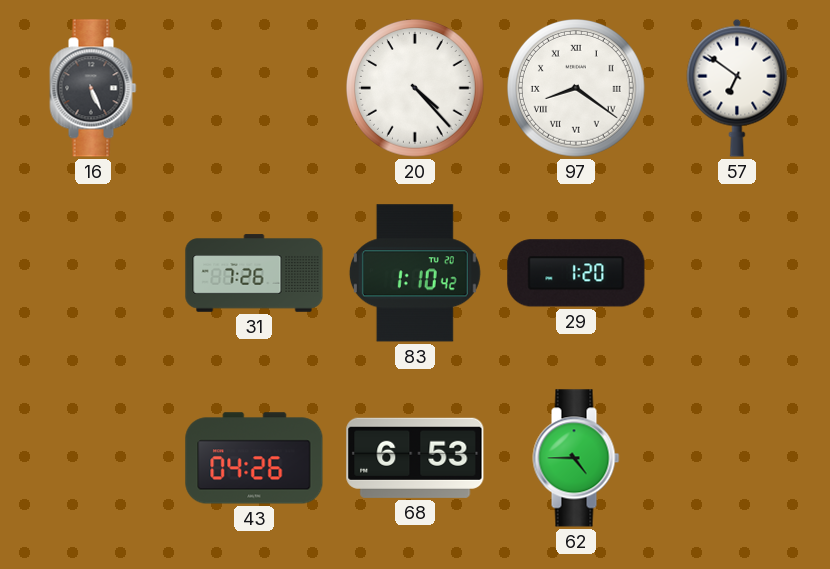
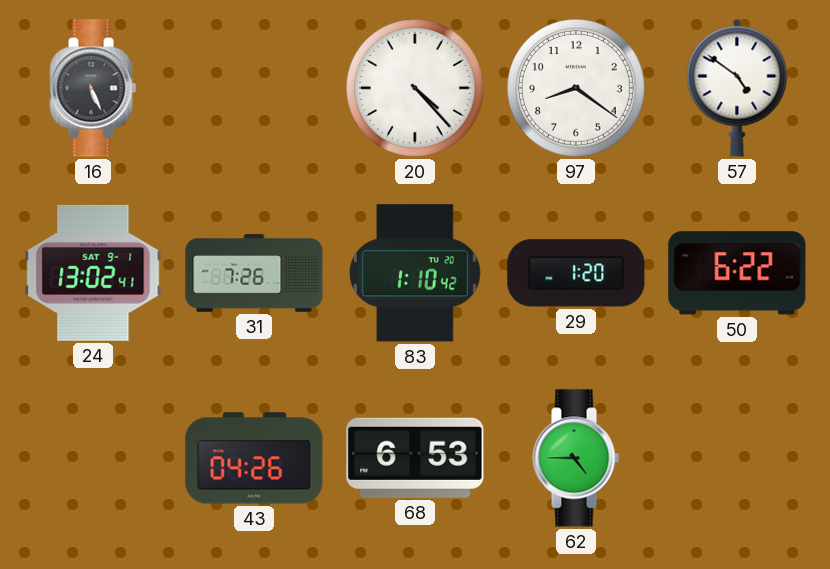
97 numerals: Roman -> Arabic
57: 6:51 -> 4:51
24: none -> 13:02
50: none -> 6:22
